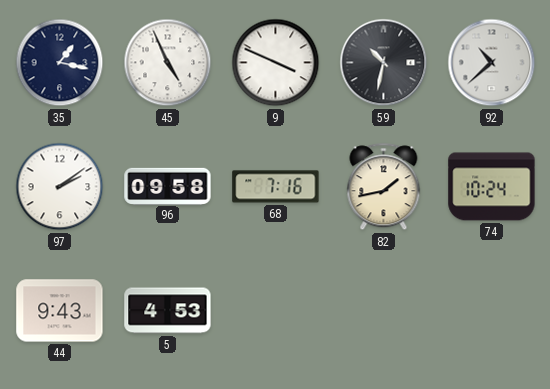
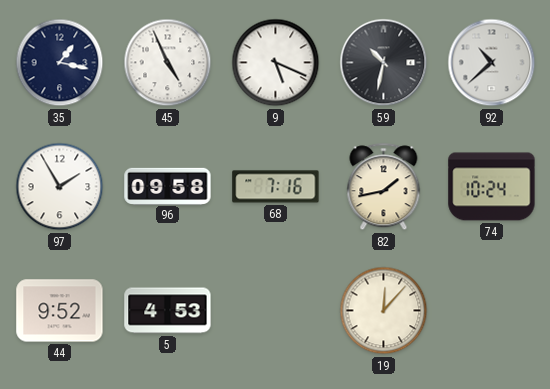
9: 3:49 -> 5:19
97: 2:09 -> 1:55
44: 9:43 -> 9:52
19: none -> 12:07
